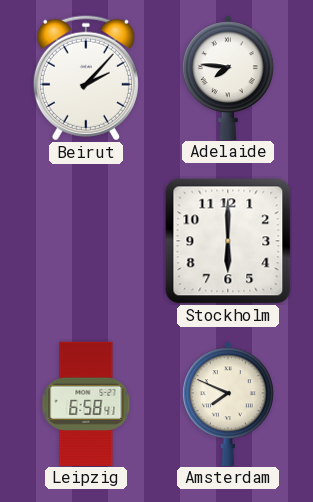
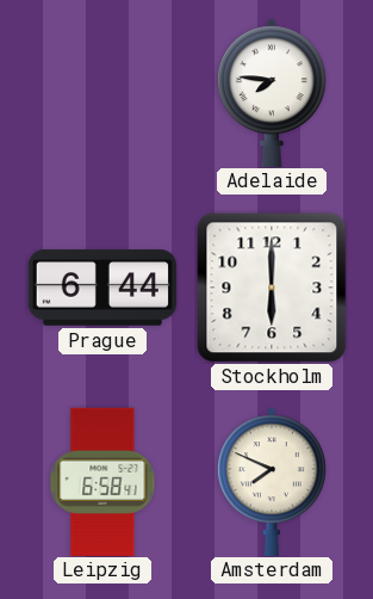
Beirut: 2:07 -> none
Prague: none -> 6:44
